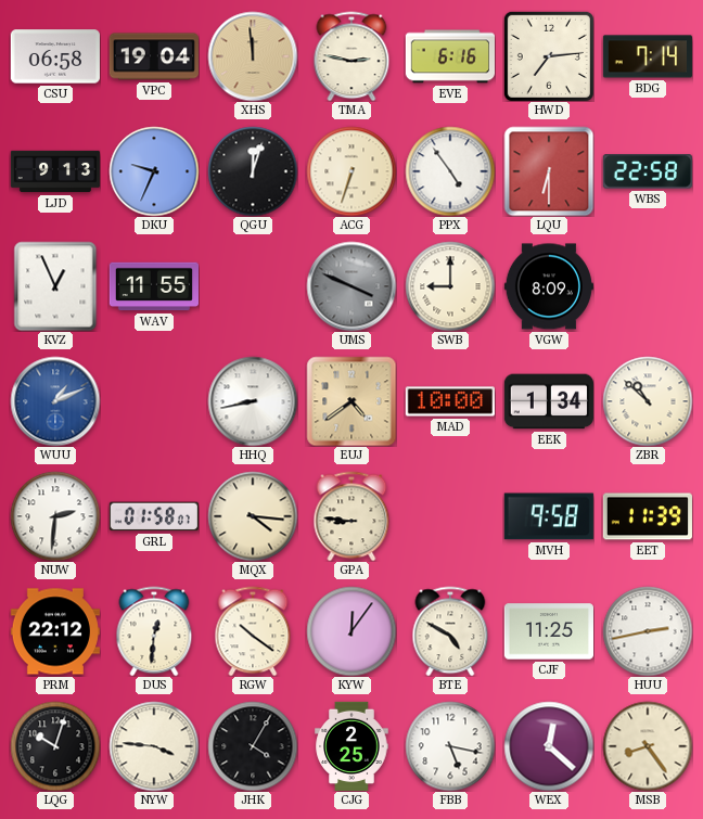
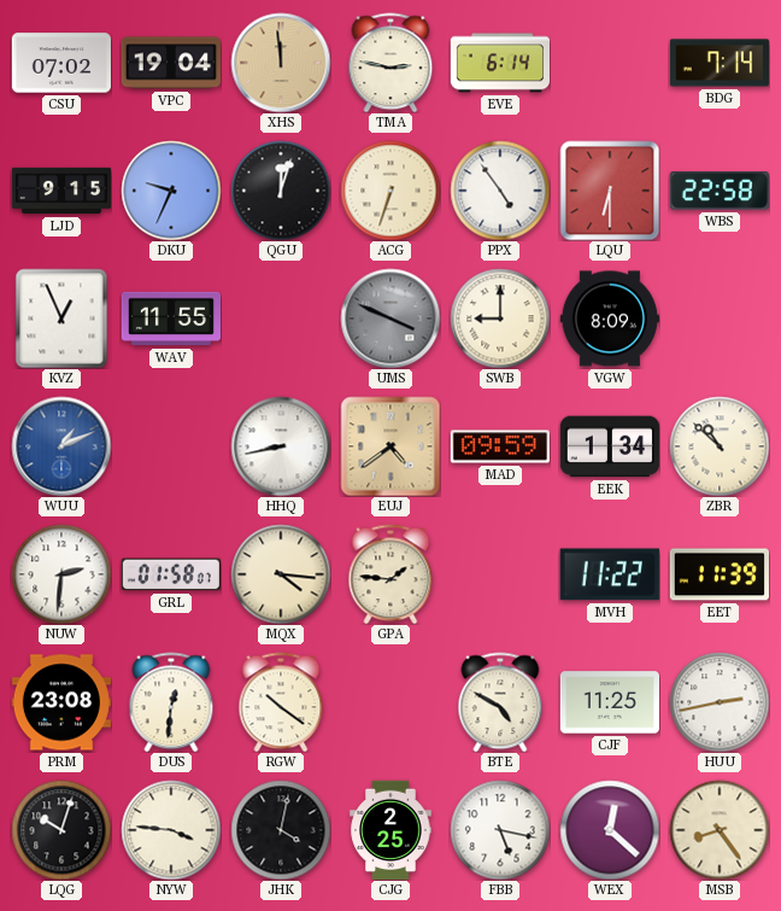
CSU: 06:58 -> 07:02
EVE: 6:16 -> 6:14
HWD: 7:14 -> none
LJD: 9:13 -> 9:15
MAD: 10:00 -> 09:59
GPA: 8:46 -> 1:46
MVH: 9:58 -> 11:22
PRM: 22:12 -> 23:08
KYW: 12:06 -> none
JHK: 4:05 -> 4:02
